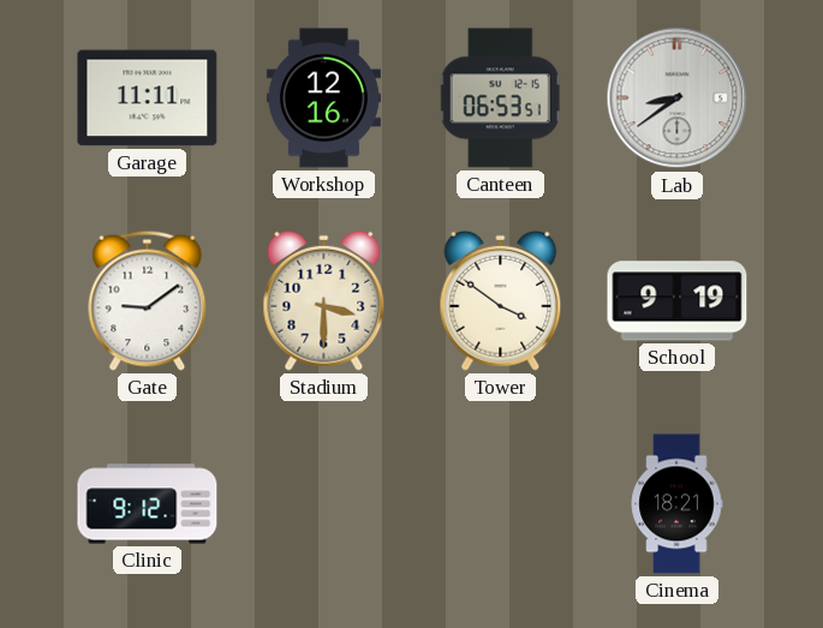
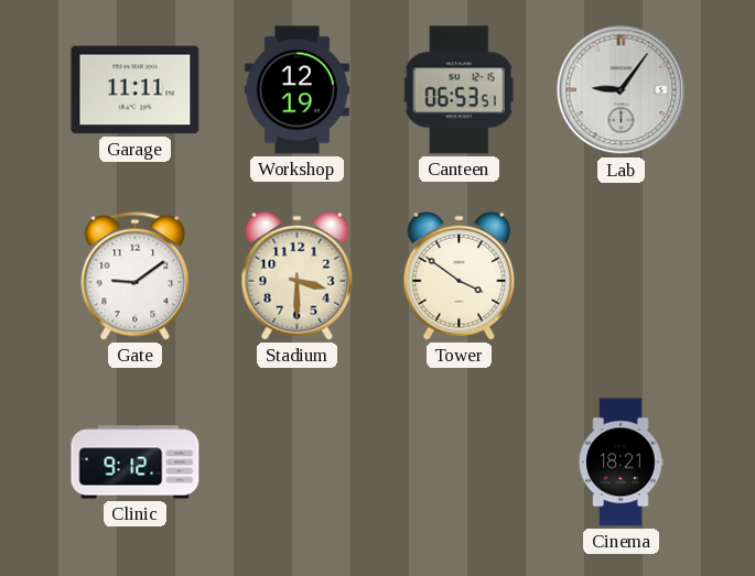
Workshop: 12:16 -> 12:19
Lab: 8:39 -> 9:06
School: 9:19 -> none
